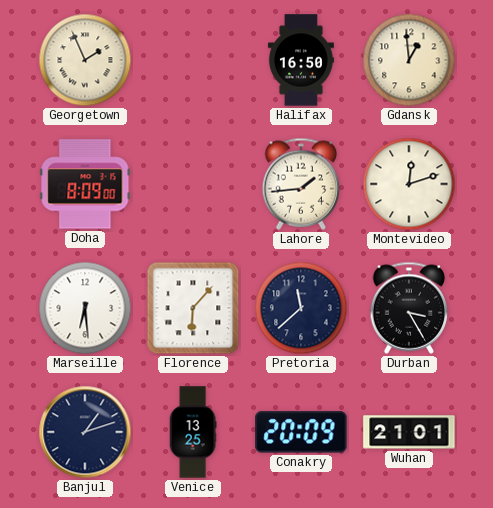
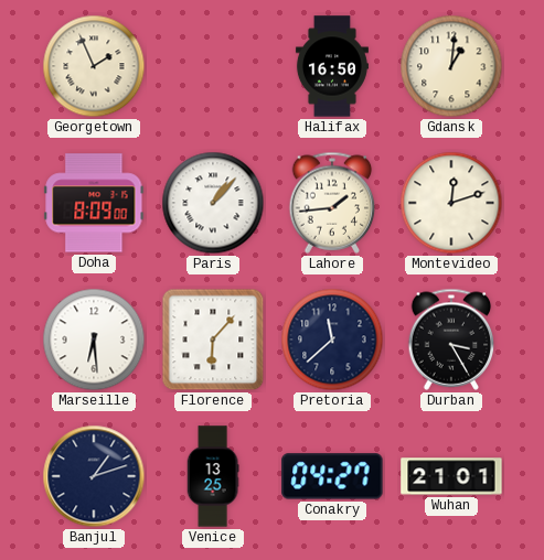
Gdansk: 12:59 -> 1:01
Paris: none -> 1:07
Conakry: 20:09 -> 04:27
